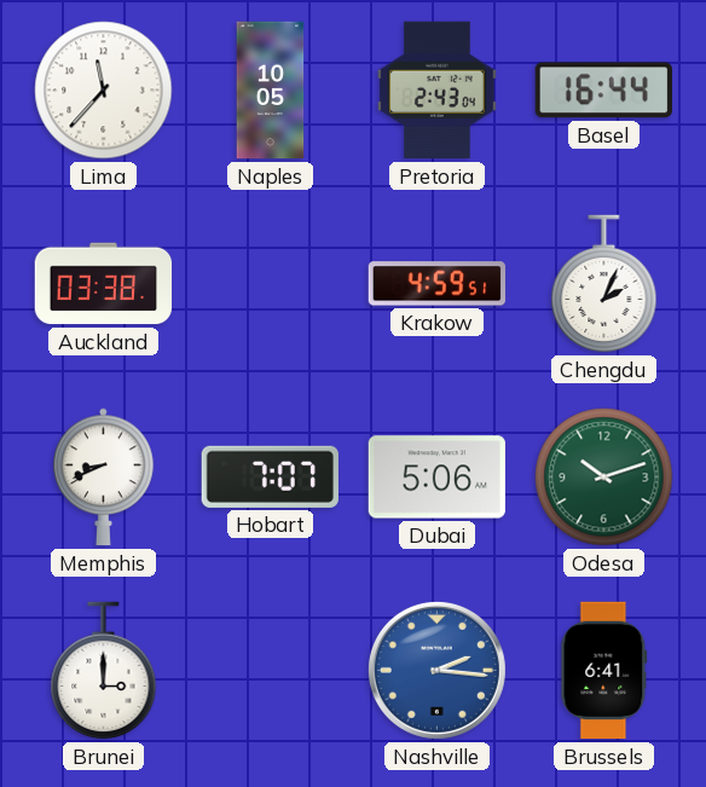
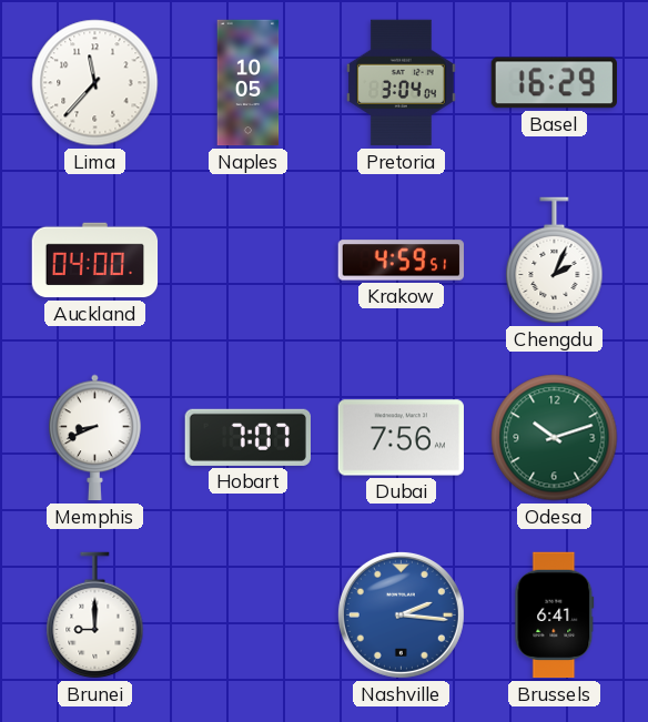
Pretoria: 2:43 -> 3:04
Basel: 16:44 -> 16:29
Auckland: 03:38 -> 04:00
Dubai: 5:06 -> 7:56
Brunei: 3:00 -> 9:00
